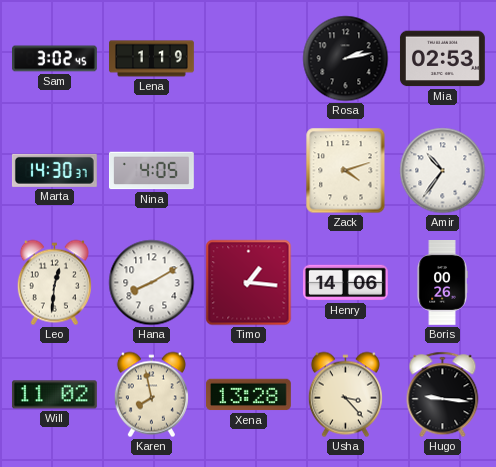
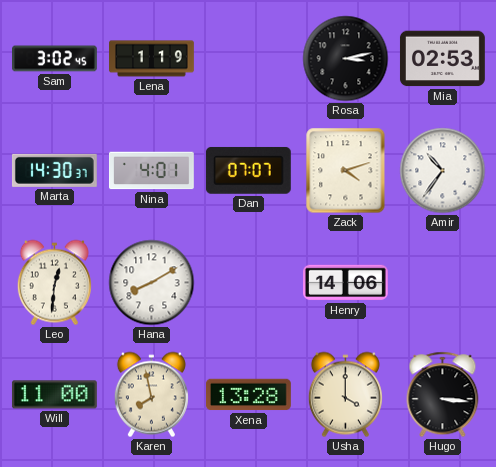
Rosa: 2:13 -> 3:13
Nina: 4:05 -> 4:01
Dan: none -> 07:07
Timo: 1:16 -> none
Boris: 00:26 -> none
Will: 11:02 -> 11:00
Usha: 3:23 -> 4:00
Hugo: 9:16 -> 3:16
